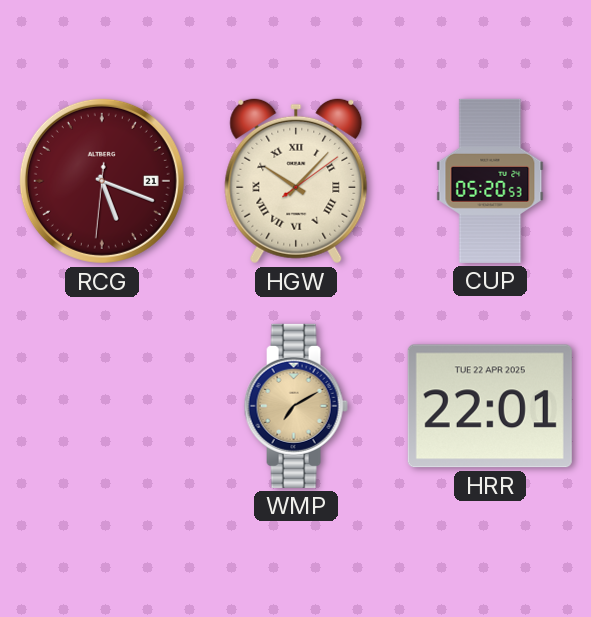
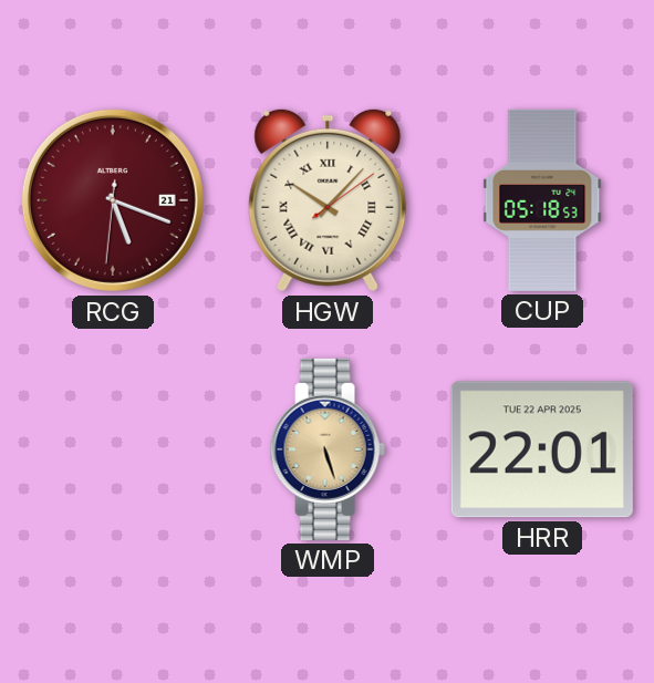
CUP: 05:20 -> 05:18
WMP: 7:10 -> 5:27
